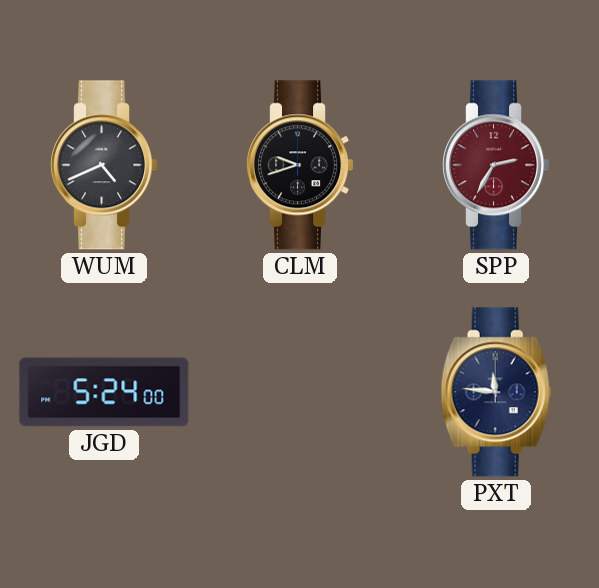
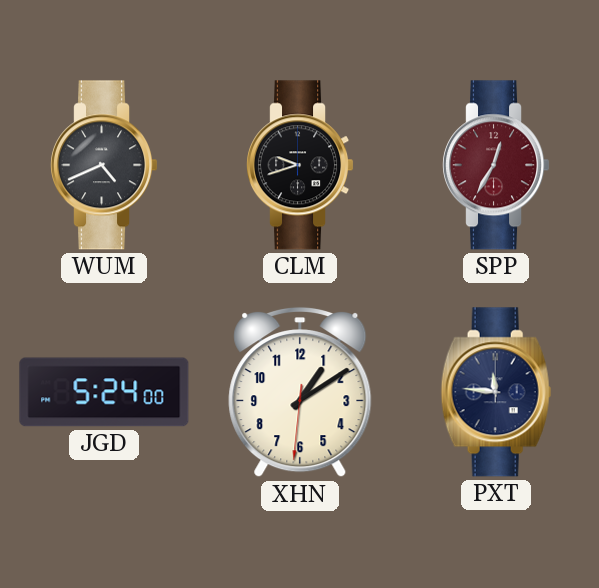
SPP: 2:35 -> 12:35
XHN: none -> 1:09
